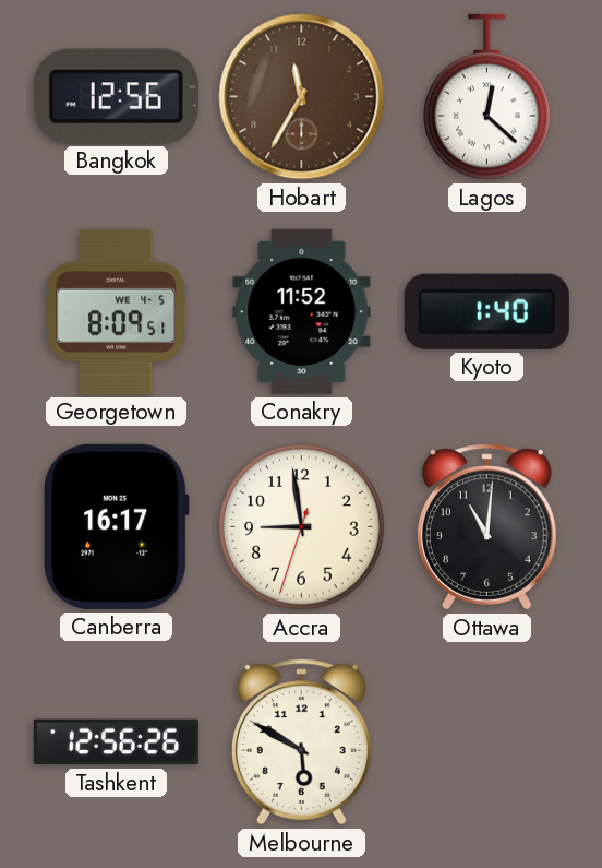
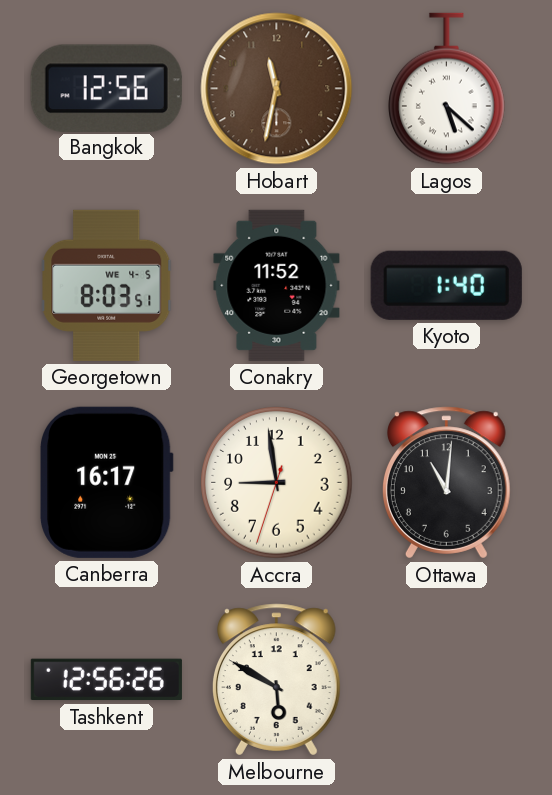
Hobart: 11:35 -> 11:32
Lagos: 12:22 -> 5:22
Georgetown: 8:09 -> 8:03
